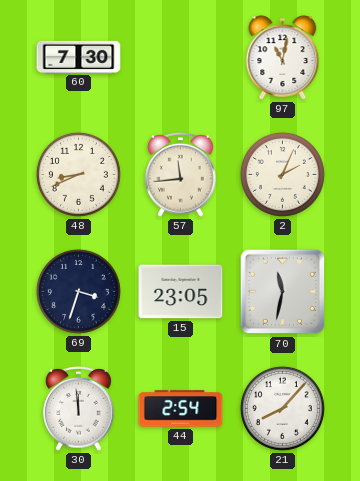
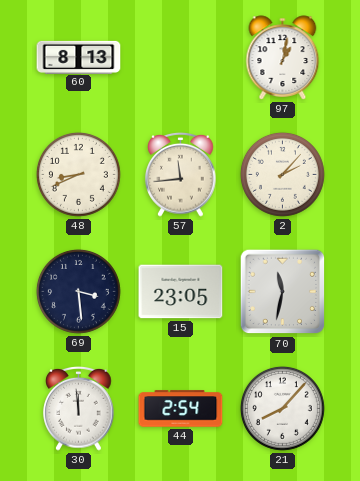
60: 7:30 -> 8:13
97: 11:02 -> 1:02
2: 2:04 -> 2:07
69: 3:33 -> 3:29
